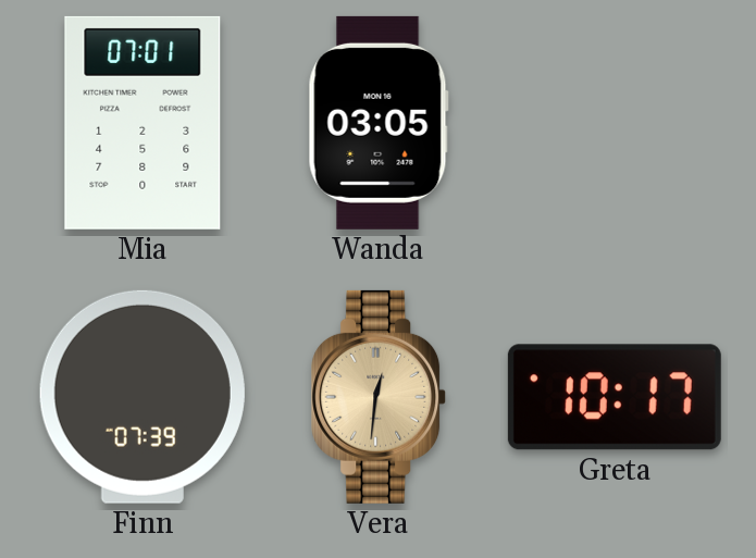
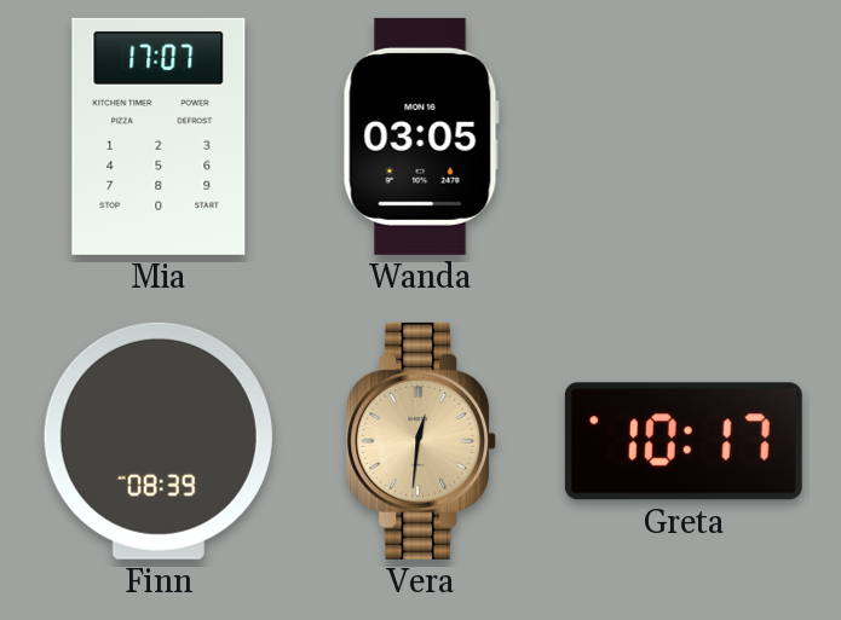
Mia: 07:01 -> 17:07
Finn: 07:39 -> 08:39
